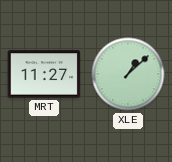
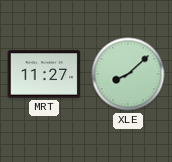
XLE: 1:08 -> 8:08
